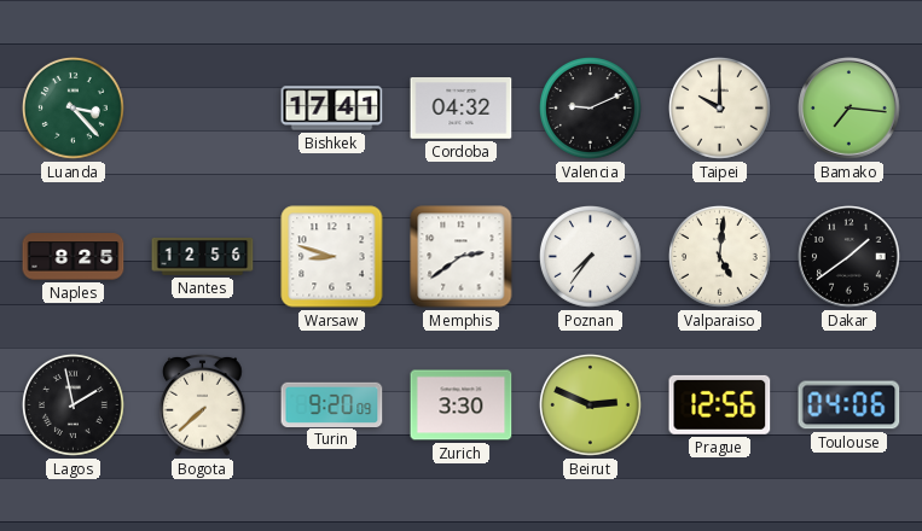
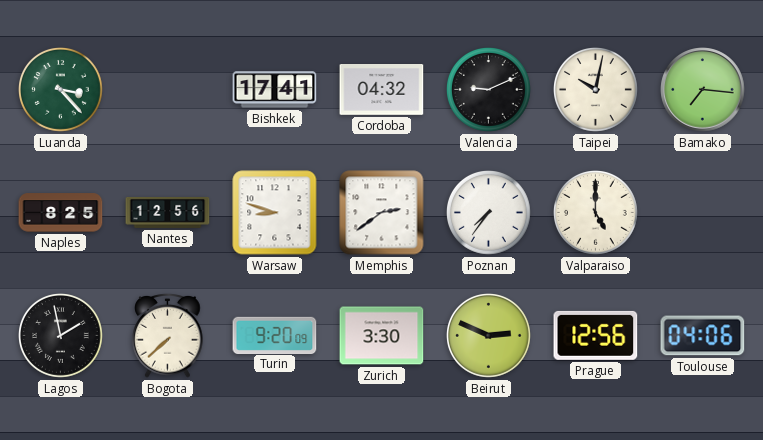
Taipei: 10:00 -> 10:02
Valparaiso: 5:01 -> 5:00
Dakar: 1:39 -> none
